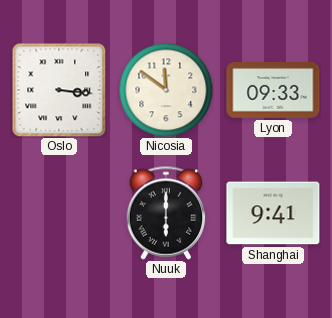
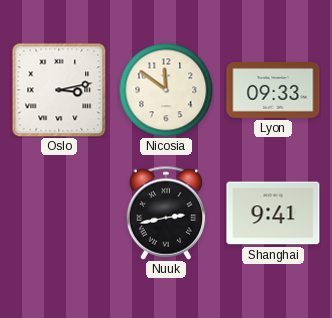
Oslo: 3:16 -> 3:13
Nuuk: 6:00 -> 2:43
